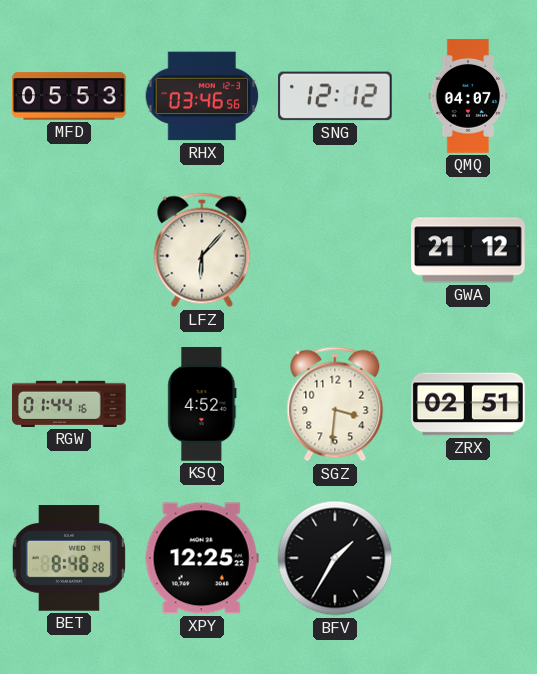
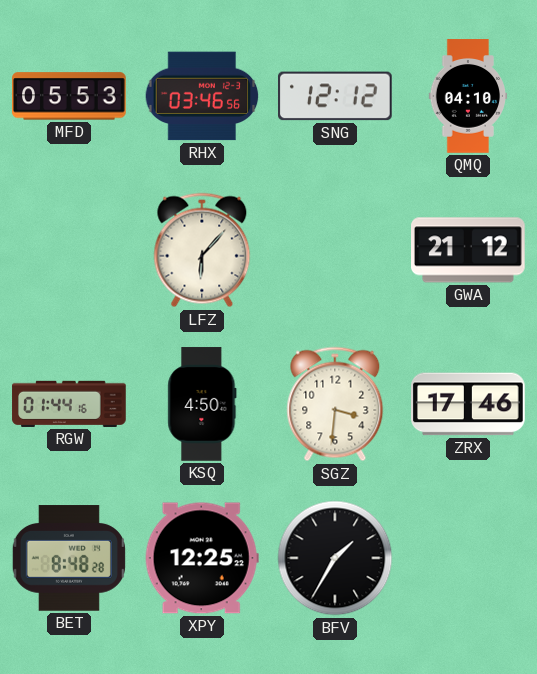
QMQ: 04:07 -> 04:10
KSQ: 4:52 -> 4:50
ZRX: 02:51 -> 17:46
